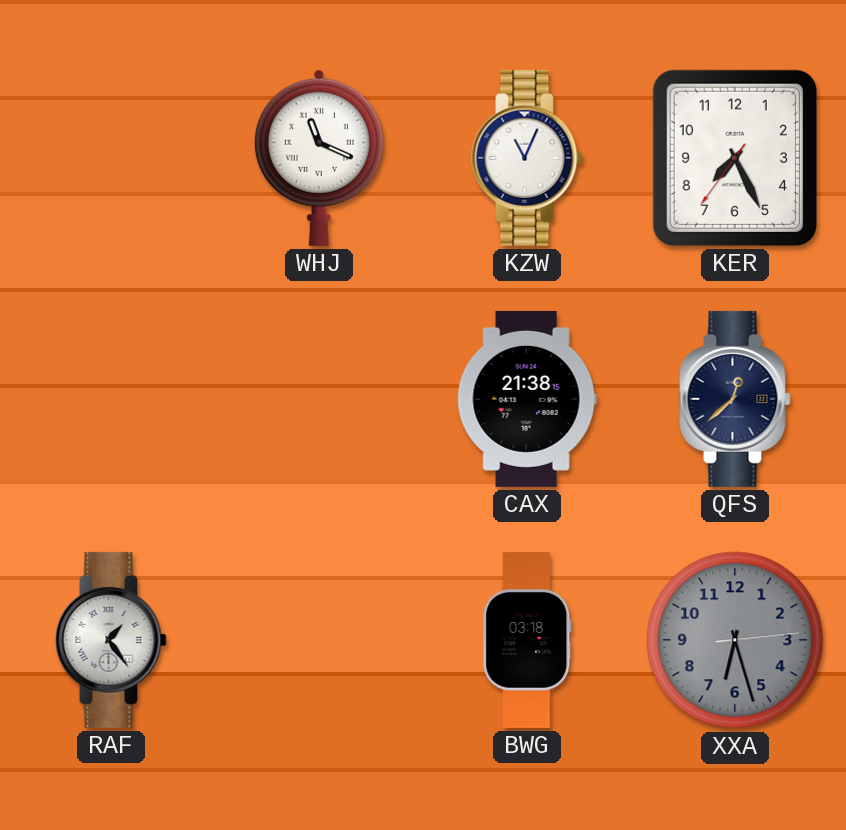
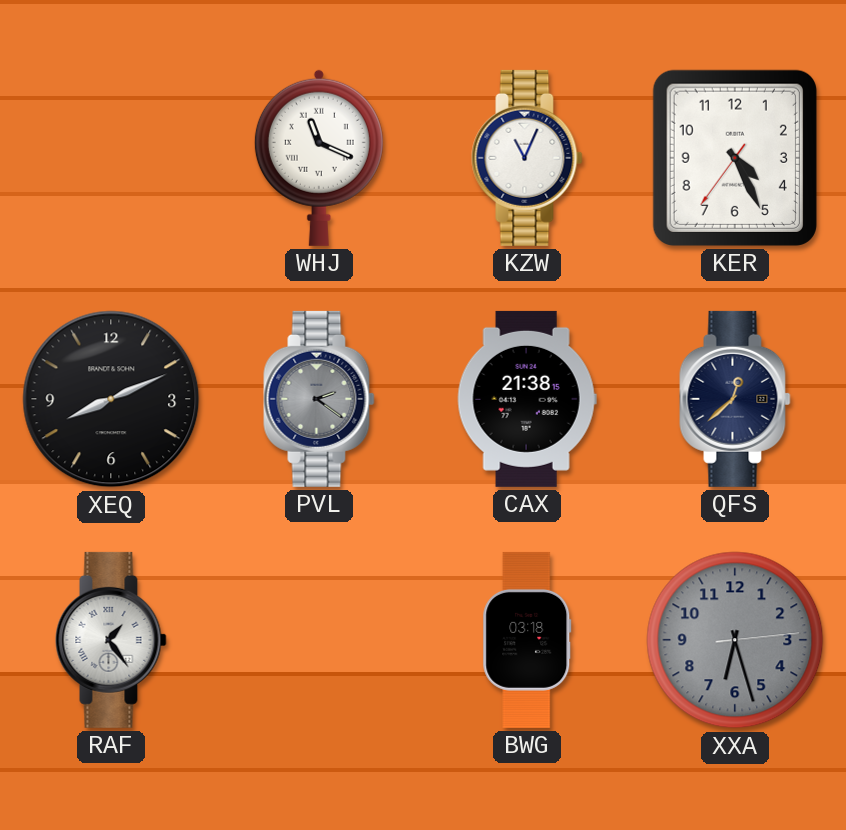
KER: 7:25 -> 4:25
XEQ: none -> 8:11
PVL: none -> 2:21
